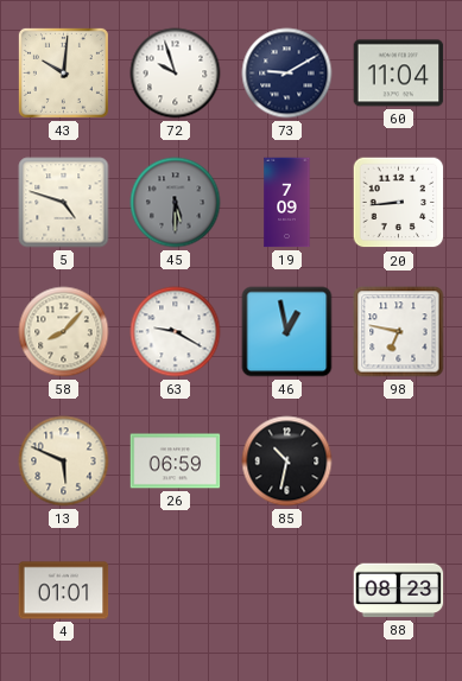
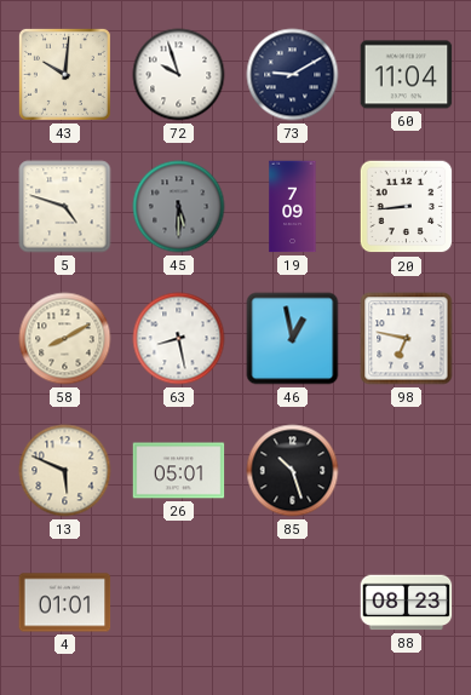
58: 8:07 -> 8:10
63: 9:20 -> 8:28
26: 06:59 -> 05:01
85: 10:32 -> 10:27
